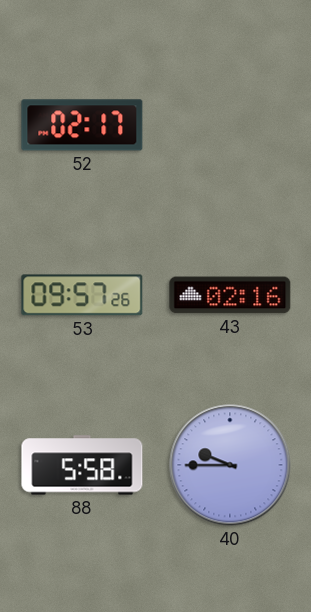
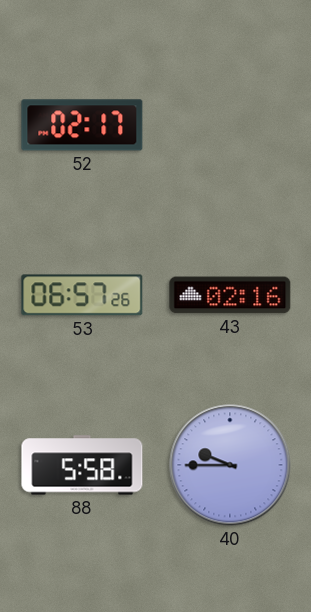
53: 09:57 -> 06:57
